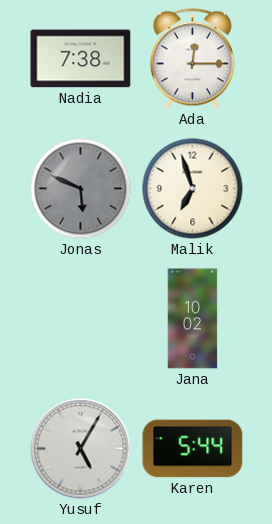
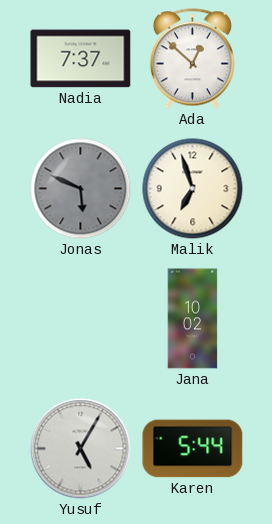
Nadia: 7:38 -> 7:37
Ada: 12:15 -> 12:52
